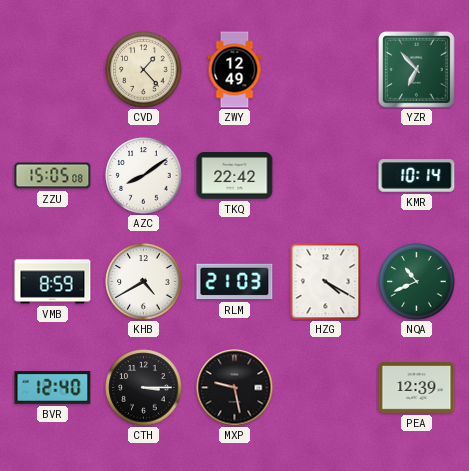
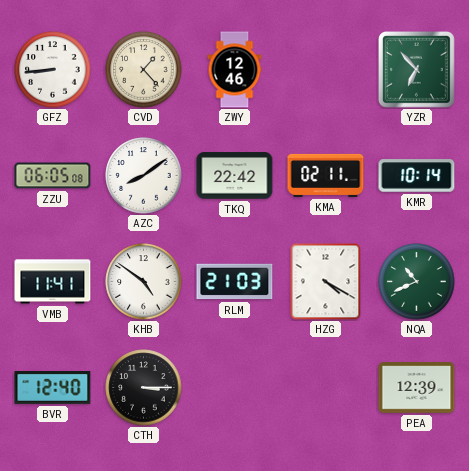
GFZ: none -> 8:44
ZWY: 12:49 -> 12:46
ZZU: 15:05 -> 06:05
KMA: none -> 02:11
VMB: 8:59 -> 11:41
KHB: 4:40 -> 4:51
MXP: 9:28 -> none
